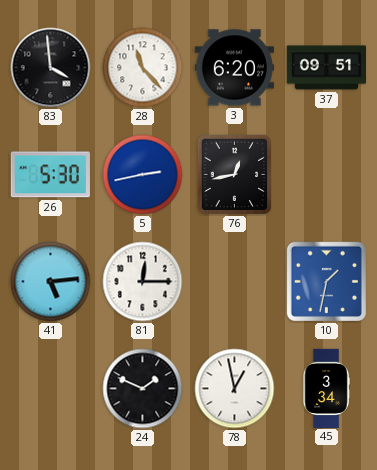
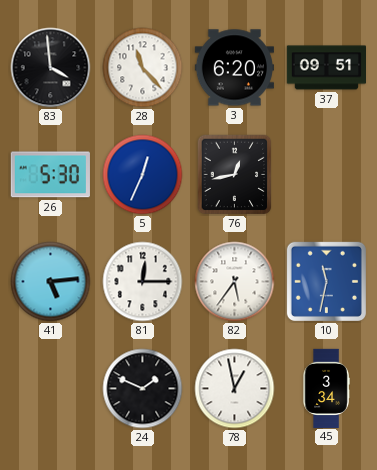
5: 2:43 -> 12:34
82: none -> 5:36
10: 1:32 -> 11:32
